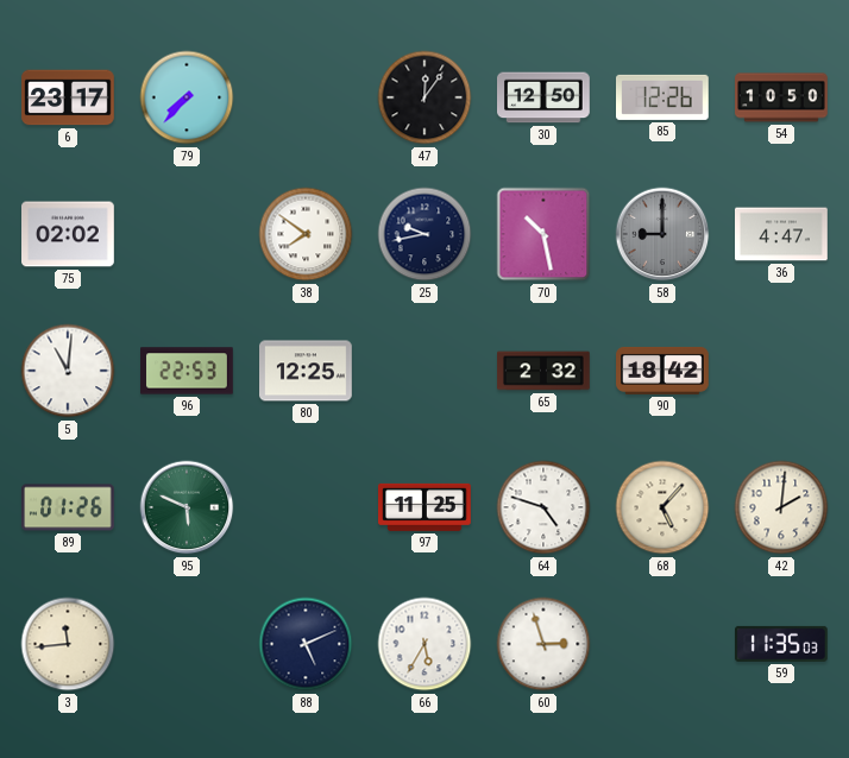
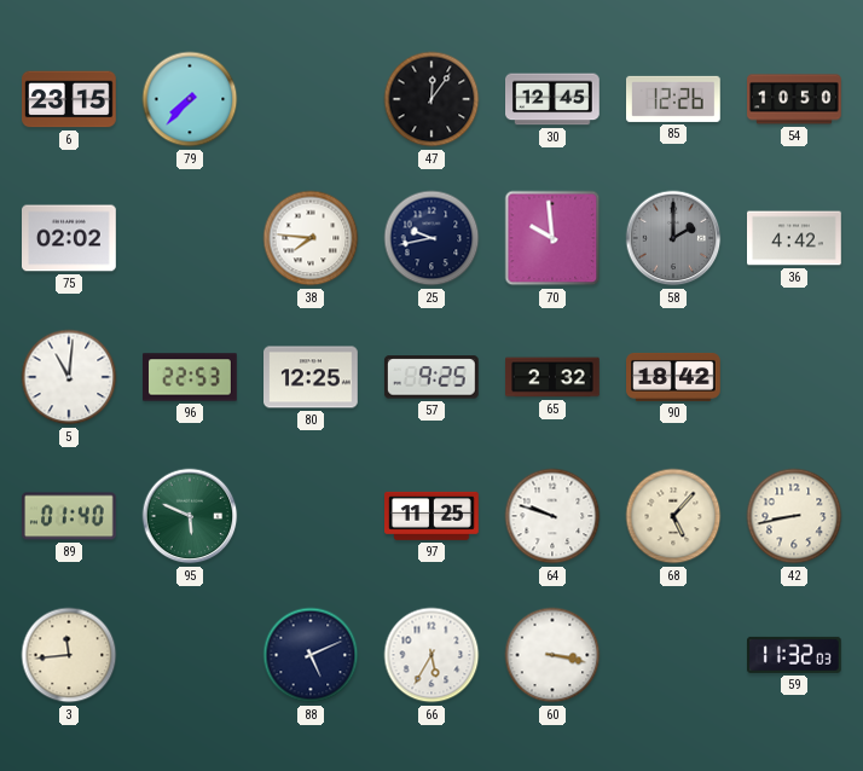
6: 23:17 -> 23:15
30: 12:50 -> 12:45
38: 7:51 -> 7:46
70: 10:28 -> 9:59
58: 9:00 -> 2:00
36: 4:47 -> 4:42
57: none -> 9:25
89: 01:26 -> 01:40
64: 4:48 -> 9:48
42: 2:01 -> 8:43
60: 2:57 -> 3:17
59: 11:35 -> 11:32
